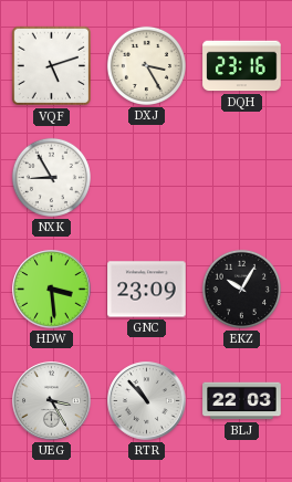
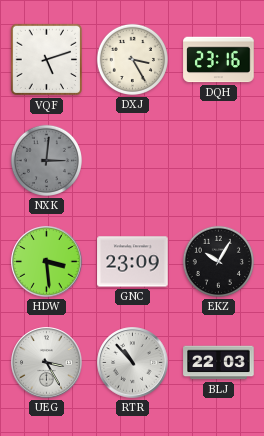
NXK: 8:55 -> 3:01
NXK dial: white -> grey
